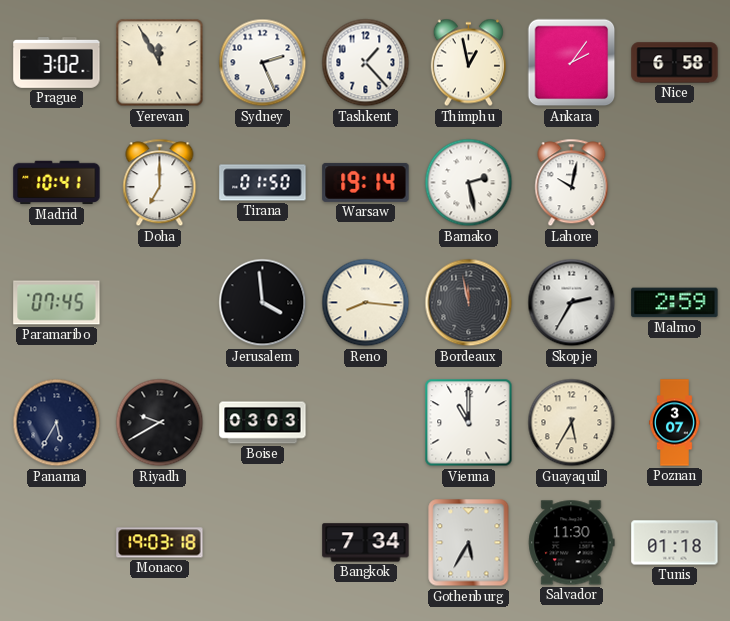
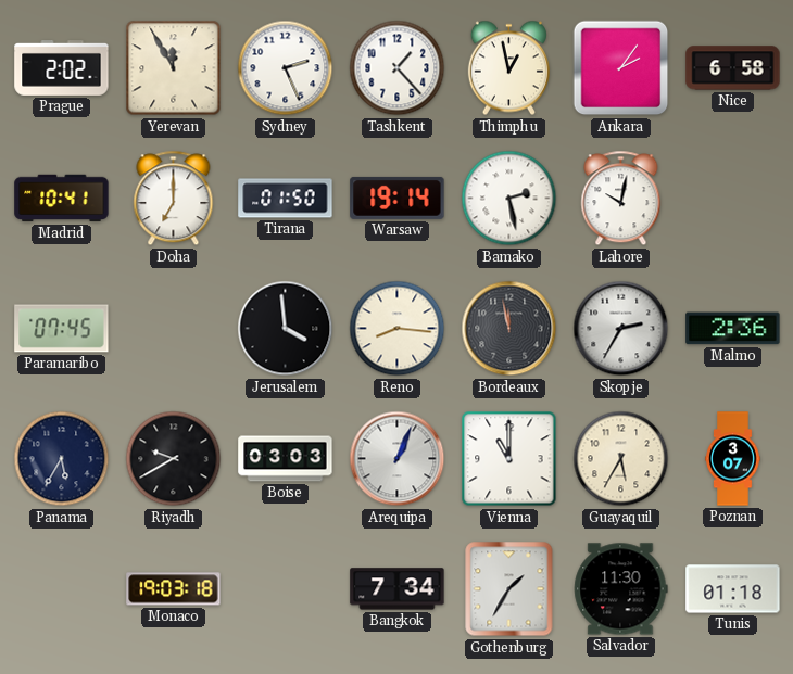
Prague: 3:02 -> 2:02
Malmo: 2:59 -> 2:36
Arequipa: none -> 1:04
Gothenburg: 5:35 -> 1:35
